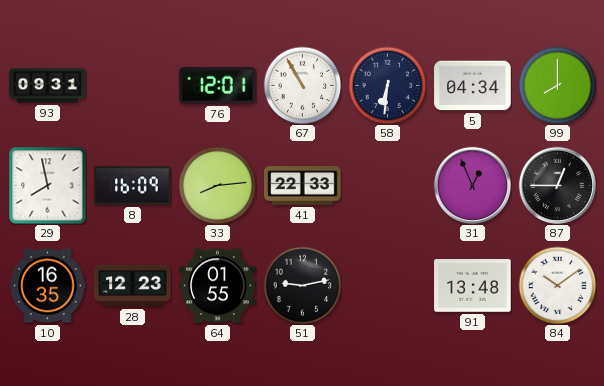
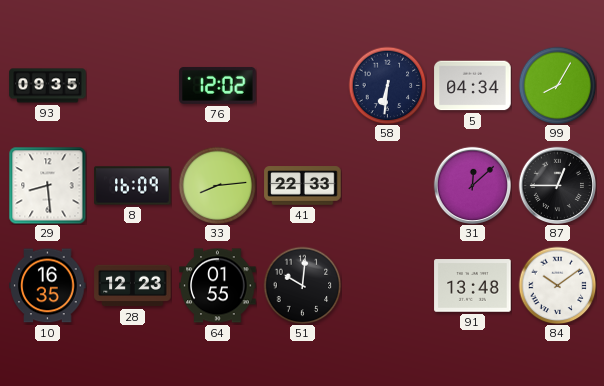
93: 09:31 -> 09:35
76: 12:01 -> 12:02
67: 10:55 -> none
99: 8:00 -> 8:05
29: 7:58 -> 8:29
31: 12:56 -> 12:08
51: 9:13 -> 10:01
